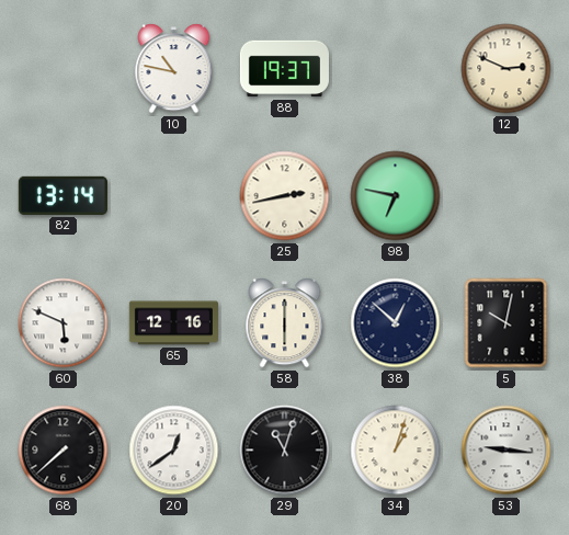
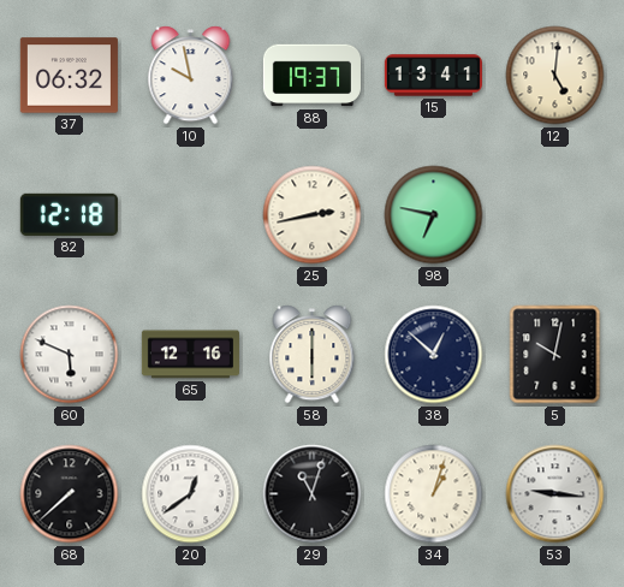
37: none -> 06:32
10: 10:47 -> 9:58
15: none -> 13:41
12: 2:49 -> 5:01
82: 13:14 -> 12:18
